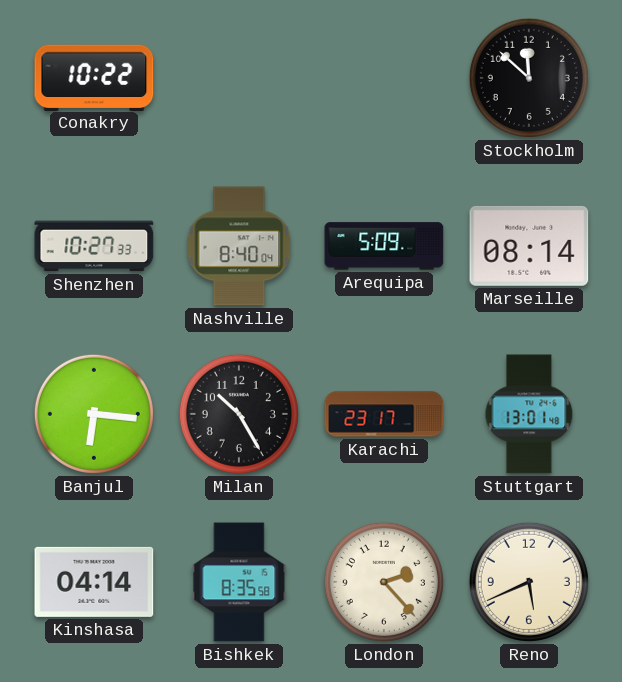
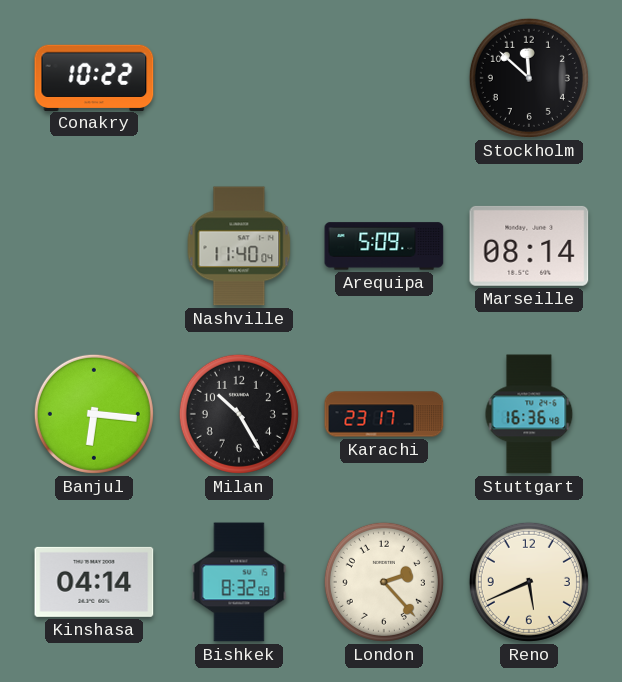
Shenzhen: 10:27 -> none
Nashville: 8:40 -> 11:40
Stuttgart: 13:01 -> 16:36
Bishkek: 8:35 -> 8:32
